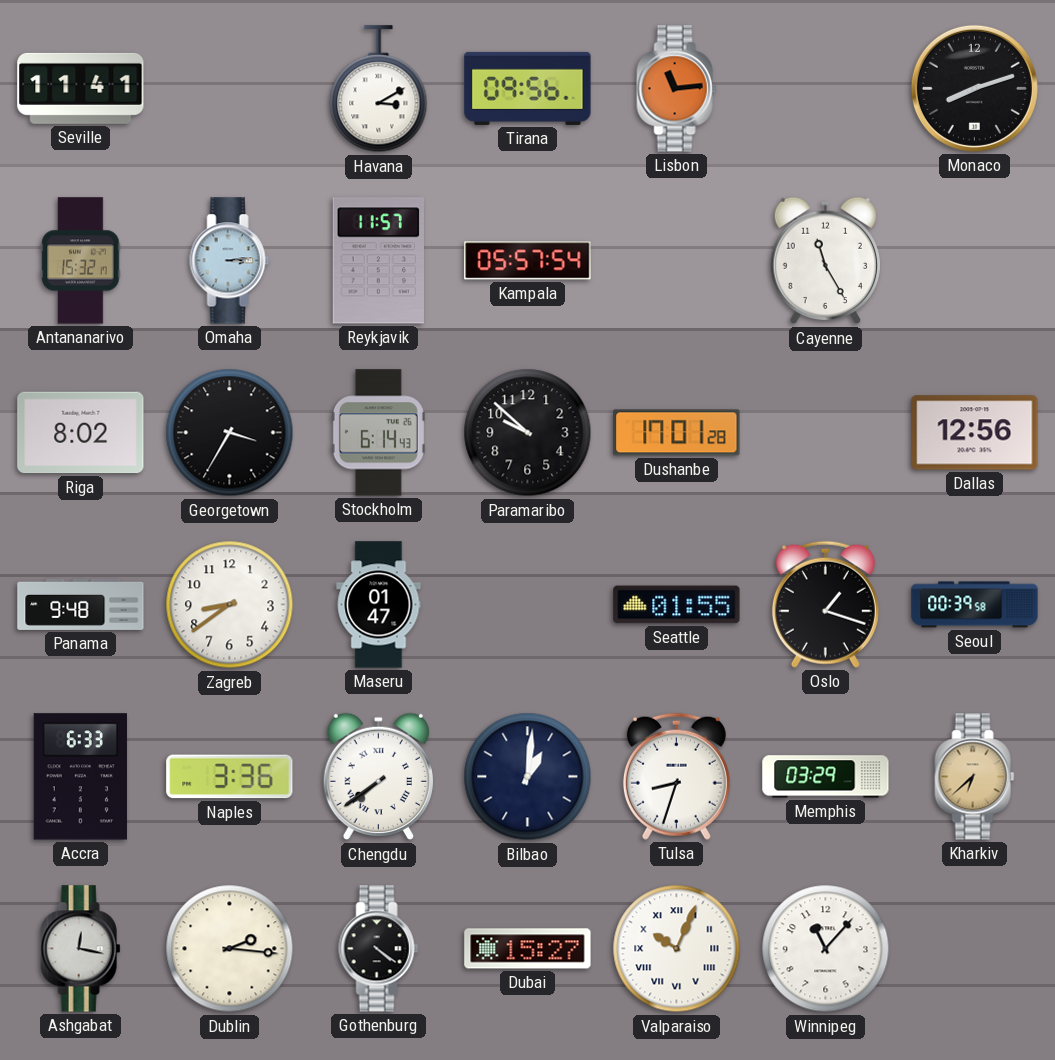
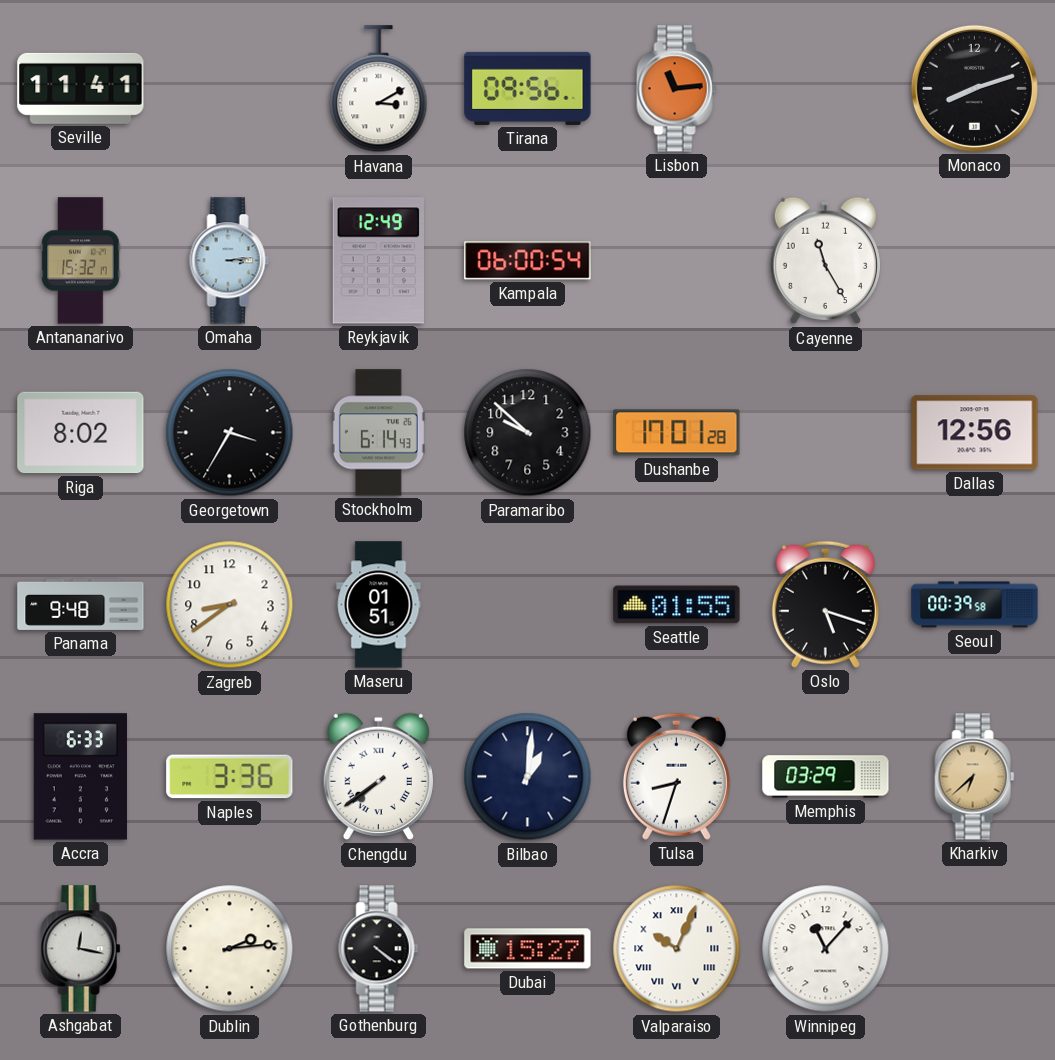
Reykjavik: 11:57 -> 12:49
Kampala: 05:57 -> 06:00
Maseru: 01:47 -> 01:51
Oslo: 1:18 -> 5:18
Dublin: 2:16 -> 2:14
